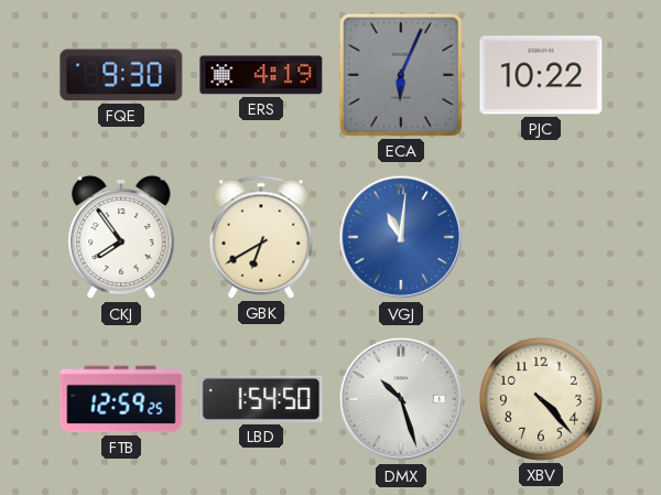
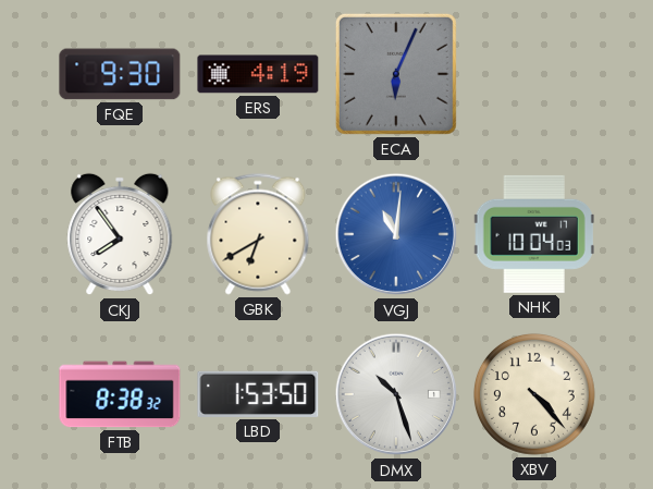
PJC: 10:22 -> none
NHK: none -> 10:04
FTB: 12:59 -> 8:38
LBD: 1:54 -> 1:53
